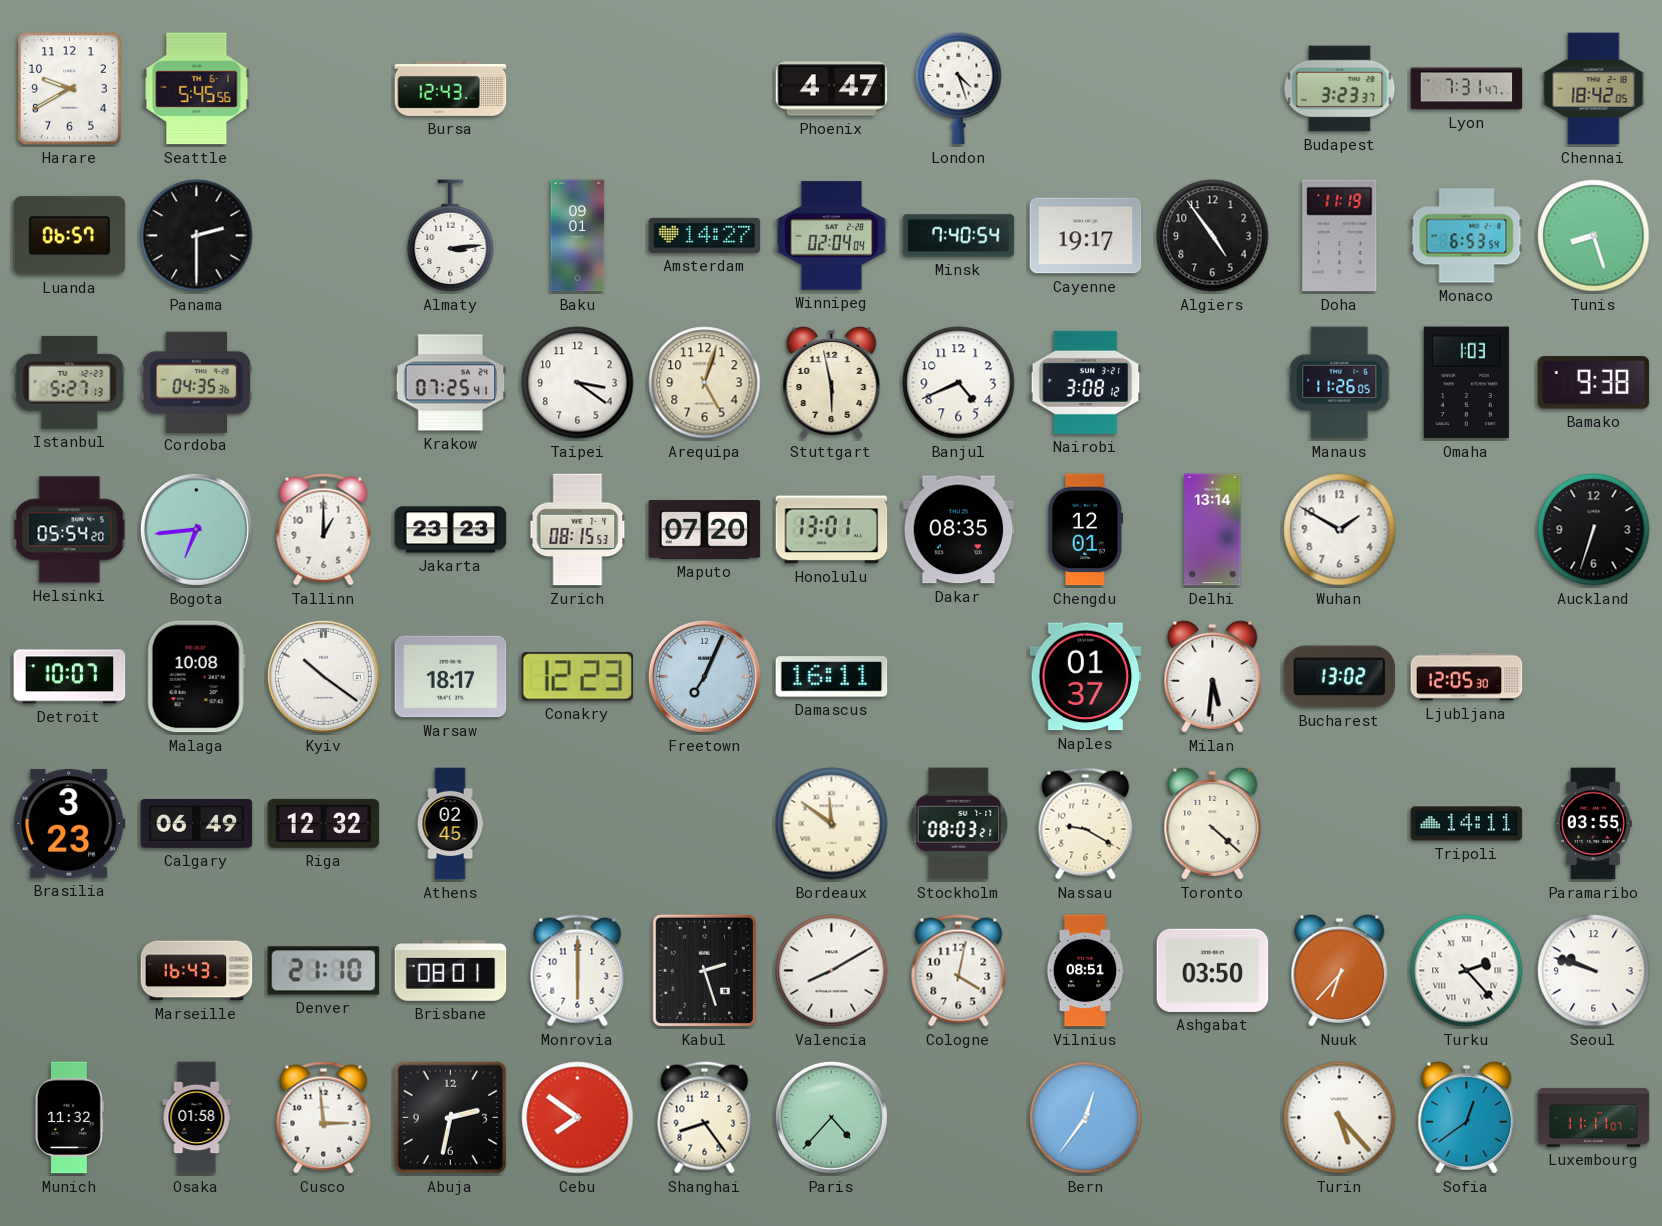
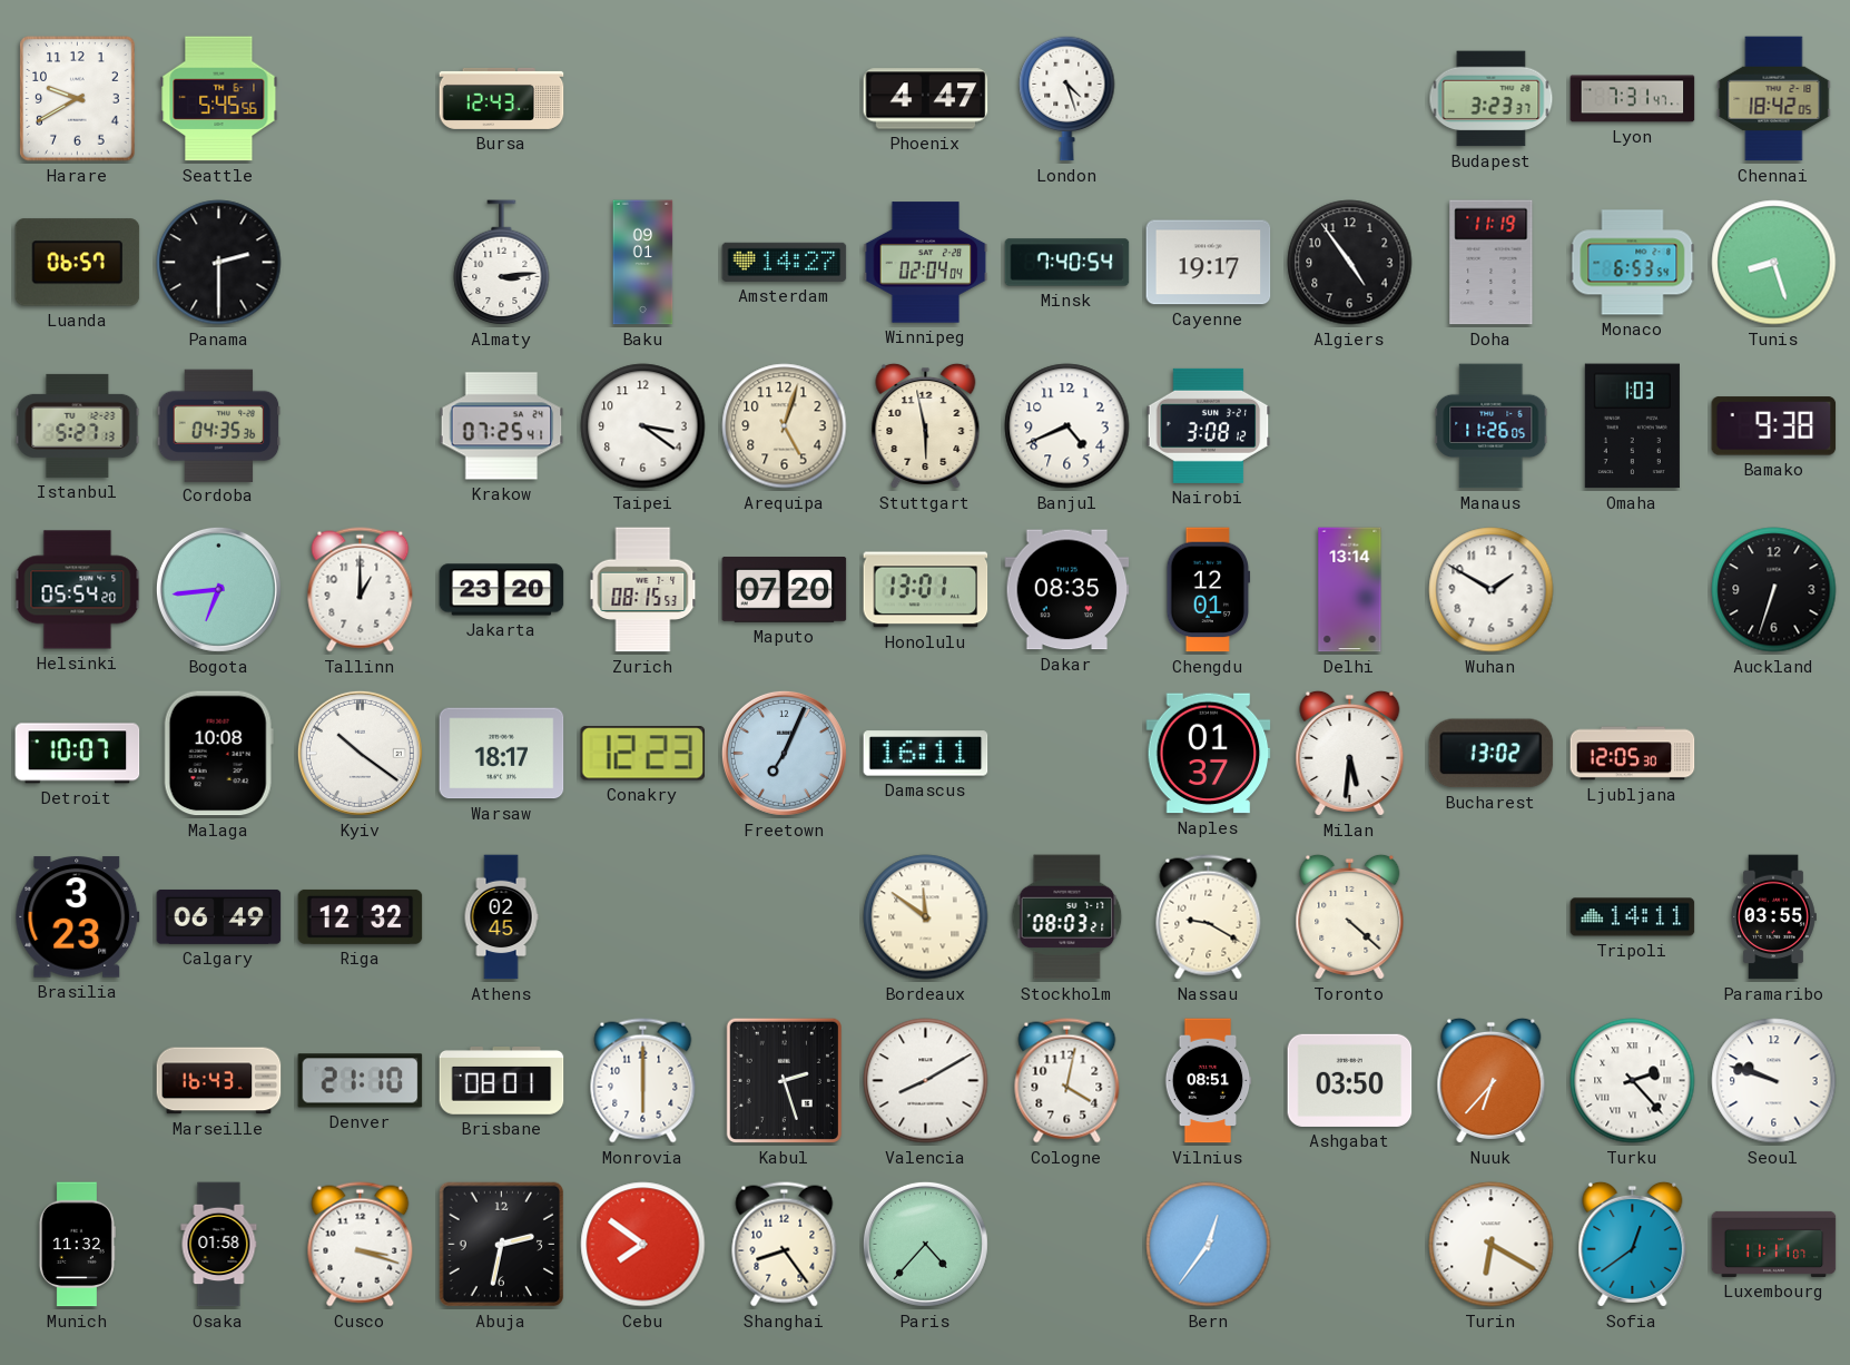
Jakarta: 23:23 -> 23:20
Cusco: 2:59 -> 3:18
Turin: 5:23 -> 6:20
